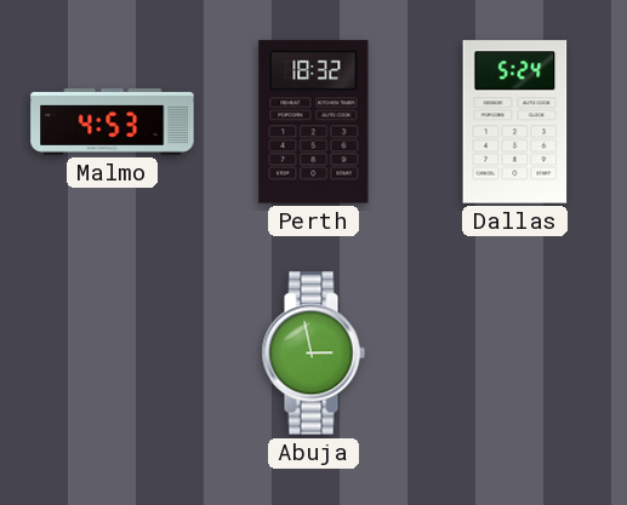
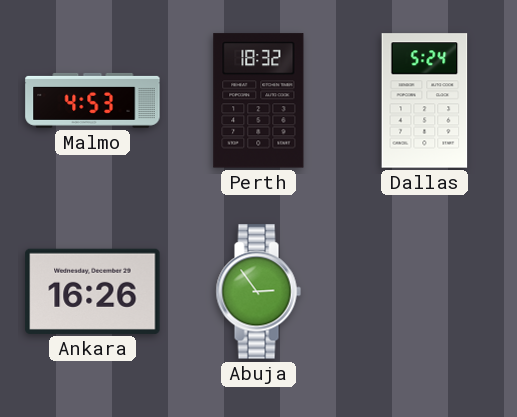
Ankara: none -> 16:26
Abuja: 2:58 -> 2:54
